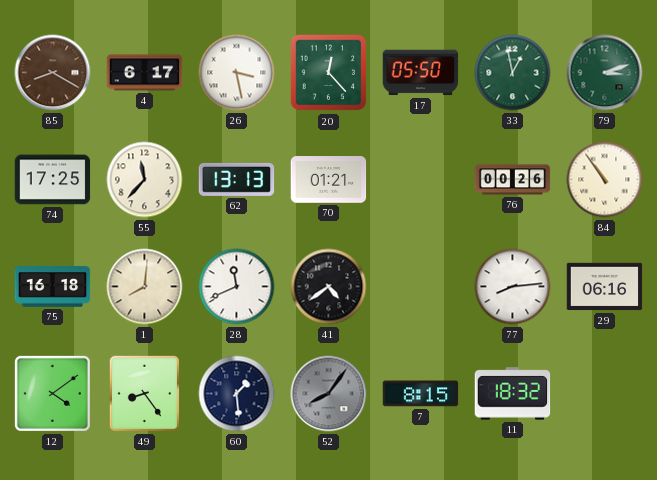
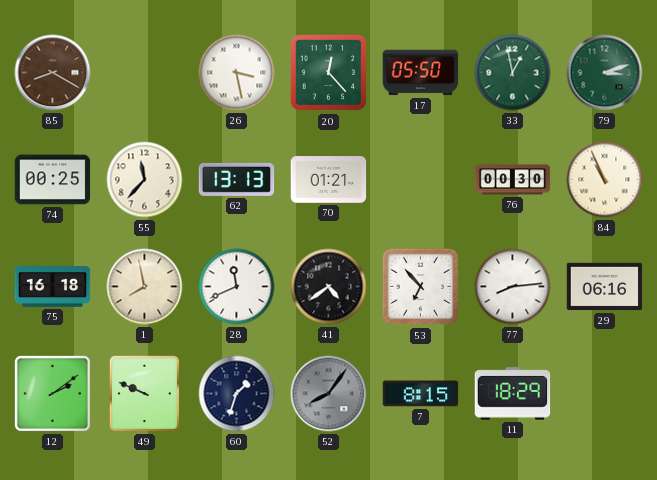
4: 6:17 -> none
74: 17:25 -> 00:25
76: 00:26 -> 00:30
84: 10:54 -> 10:56
1: 8:01 -> 7:58
53: none -> 6:53
12: 4:09 -> 2:09
49: 8:24 -> 9:49
60: 1:29 -> 1:33
11: 18:32 -> 18:29
